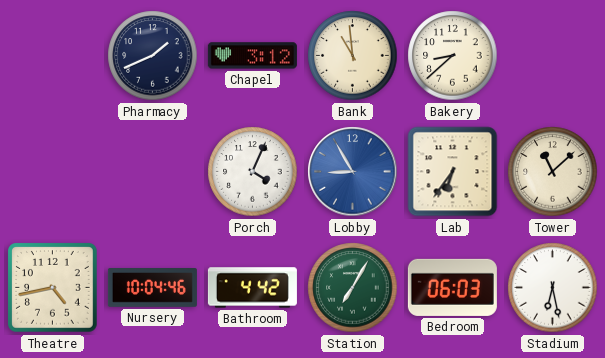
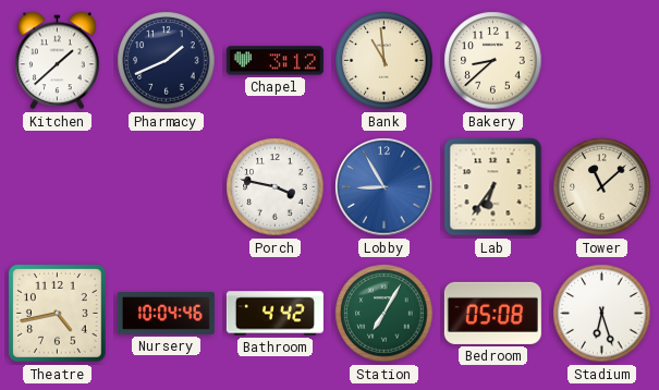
Kitchen: none -> 1:38
Porch: 4:04 -> 3:47
Bedroom: 06:03 -> 05:08
Stadium: 6:28 -> 6:27
